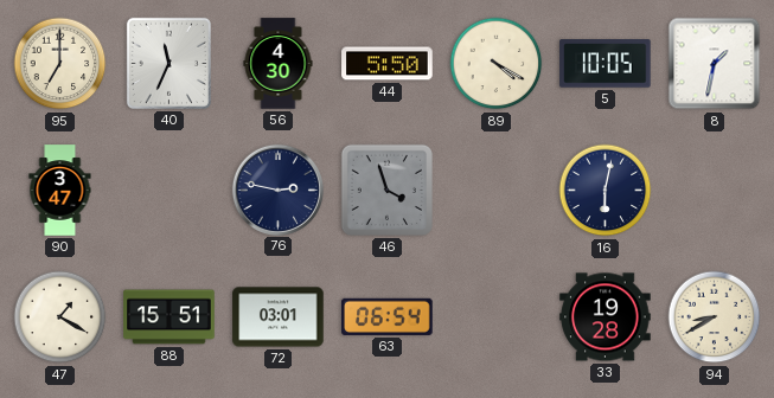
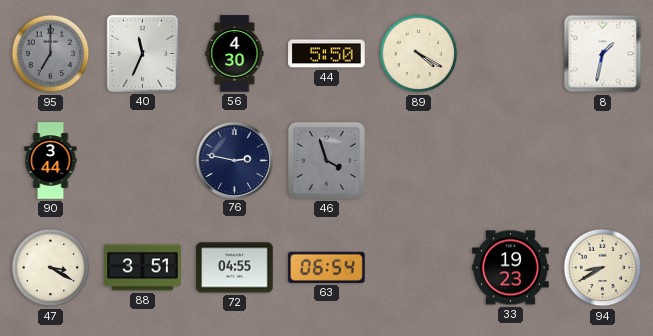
95 dial: cream -> grey
5: 10:05 -> none
90: 3:47 -> 3:44
16: 6:02 -> none
47: 1:20 -> 3:20
88: 15:51 -> 3:51
72: 03:01 -> 04:55
33: 19:28 -> 19:23
